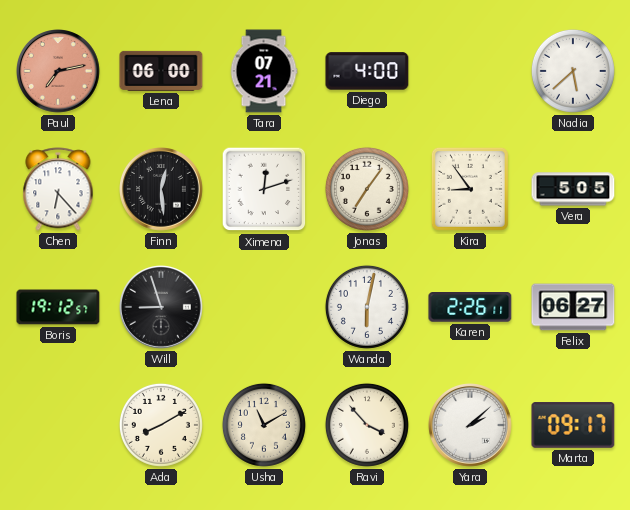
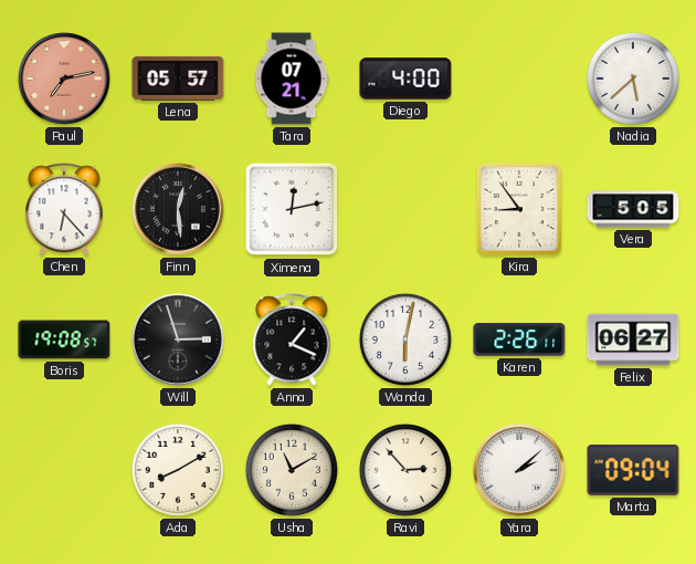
Lena: 06:00 -> 05:57
Ximena: 12:12 -> 12:13
Jonas: 7:06 -> none
Boris: 19:12 -> 19:08
Will: 8:57 -> 2:57
Anna: none -> 1:19
Ravi: 3:53 -> 2:53
Marta: 09:17 -> 09:04
